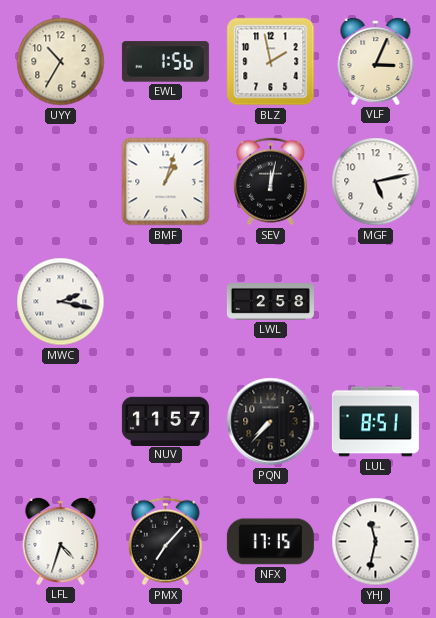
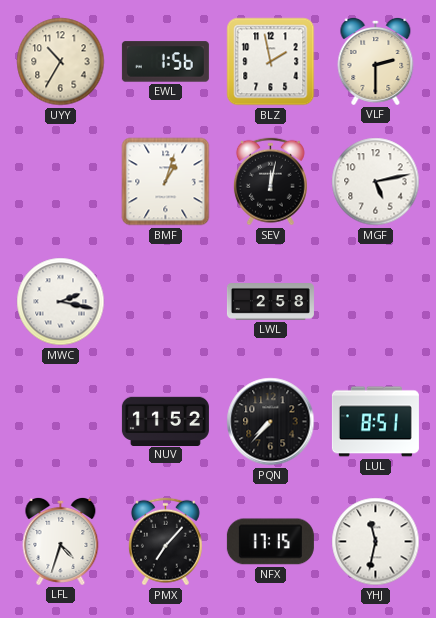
VLF: 3:04 -> 2:30
NUV: 11:57 -> 11:52
